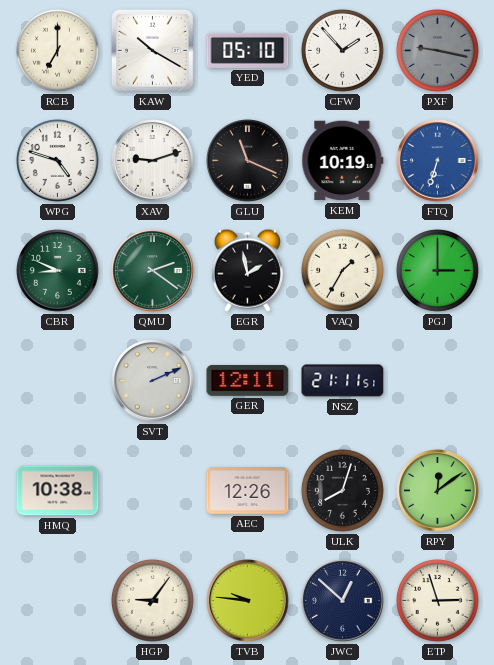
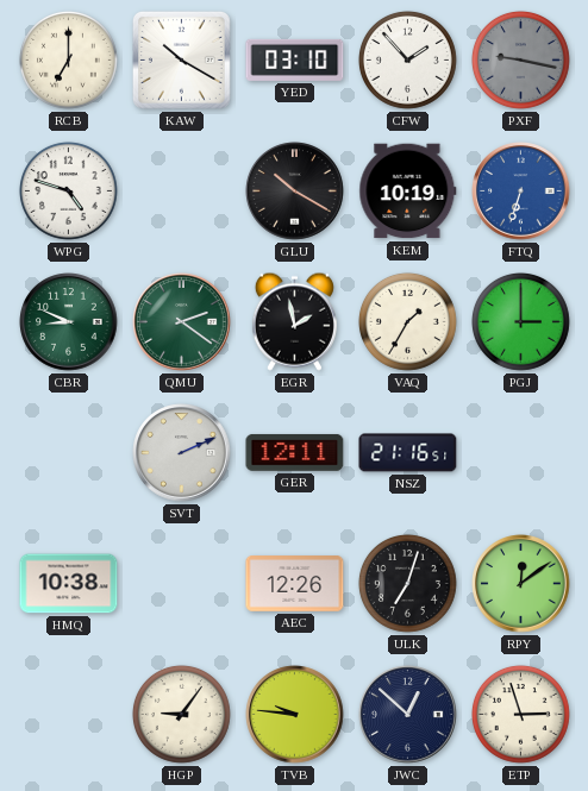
YED: 05:10 -> 03:10
XAV: 9:12 -> none
GLU: 11:19 -> 10:20
NSZ: 21:11 -> 21:16
ULK: 8:03 -> 7:03
